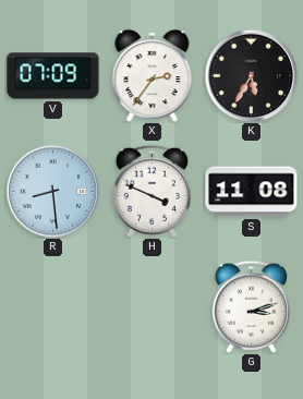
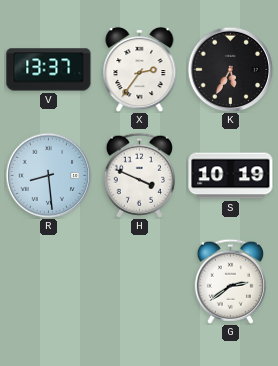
V: 07:09 -> 13:37
S: 11:08 -> 10:19
G: 3:12 -> 2:39
